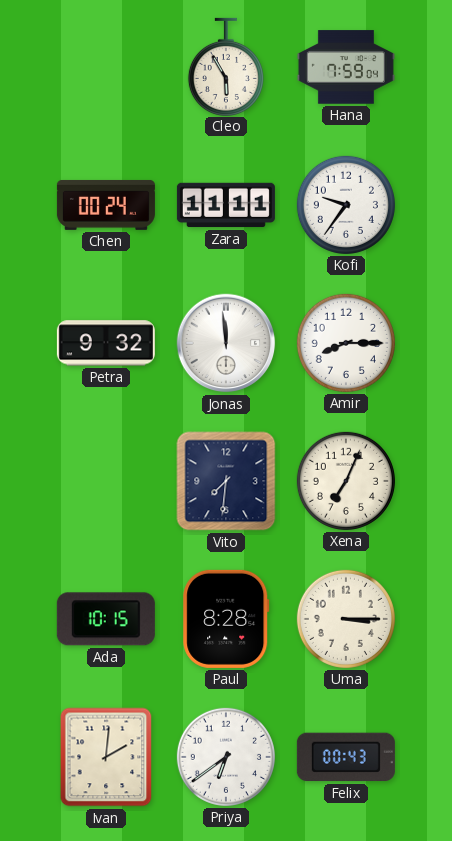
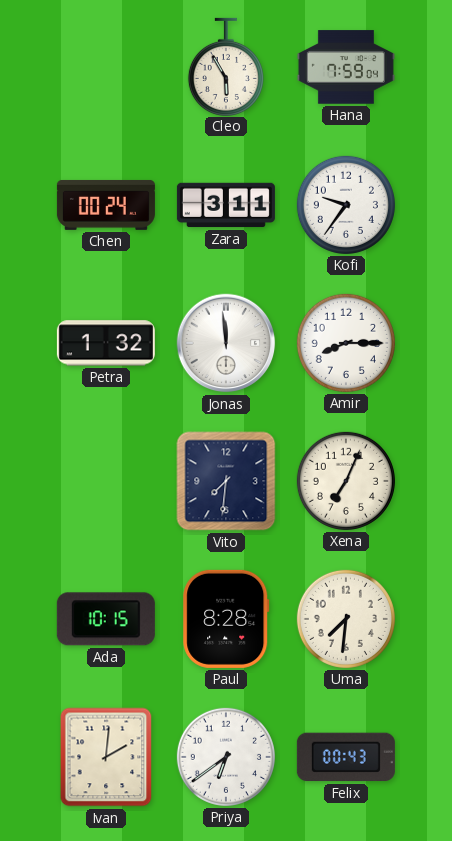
Zara: 11:11 -> 3:11
Petra: 9:32 -> 1:32
Uma: 3:15 -> 7:31
